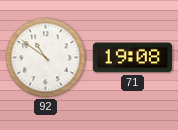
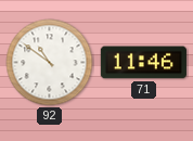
71: 19:08 -> 11:46
